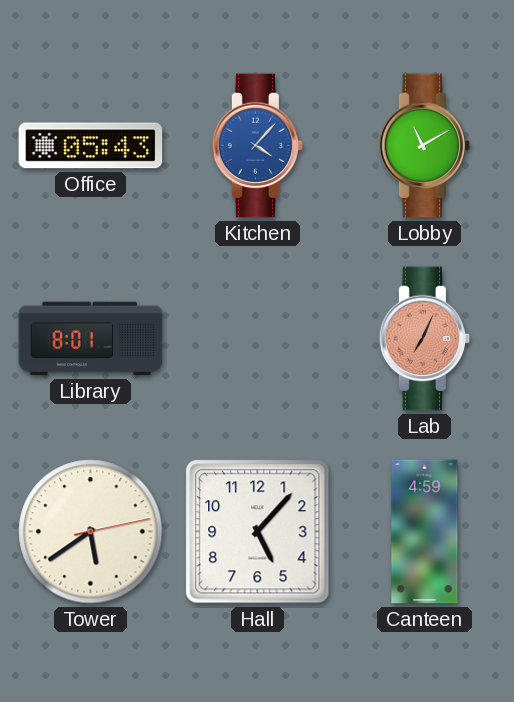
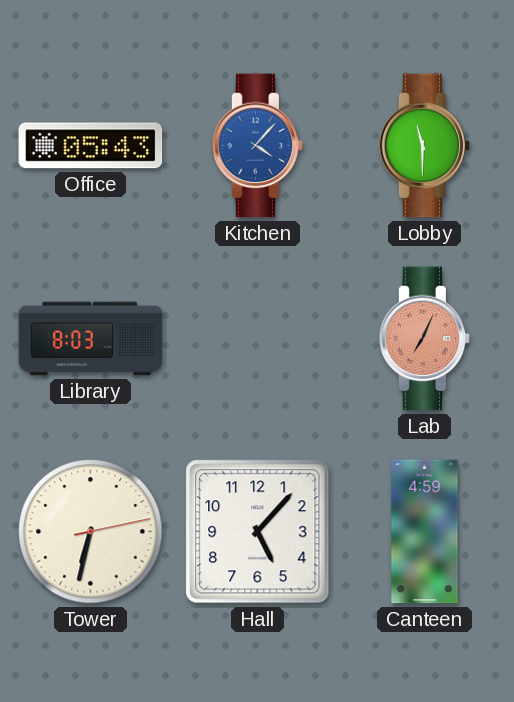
Lobby: 11:10 -> 11:30
Library: 8:01 -> 8:03
Tower: 5:39 -> 6:32
